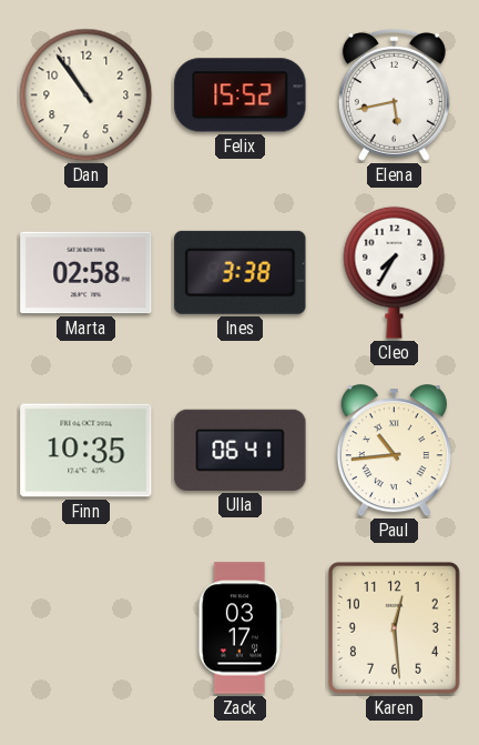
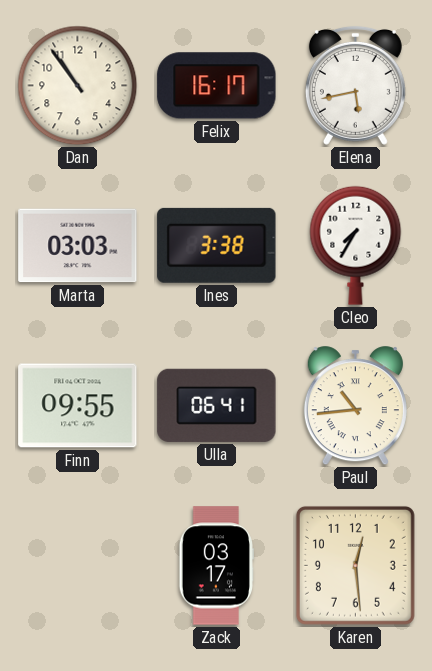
Felix: 15:52 -> 16:17
Marta: 02:58 -> 03:03
Finn: 10:35 -> 09:55
